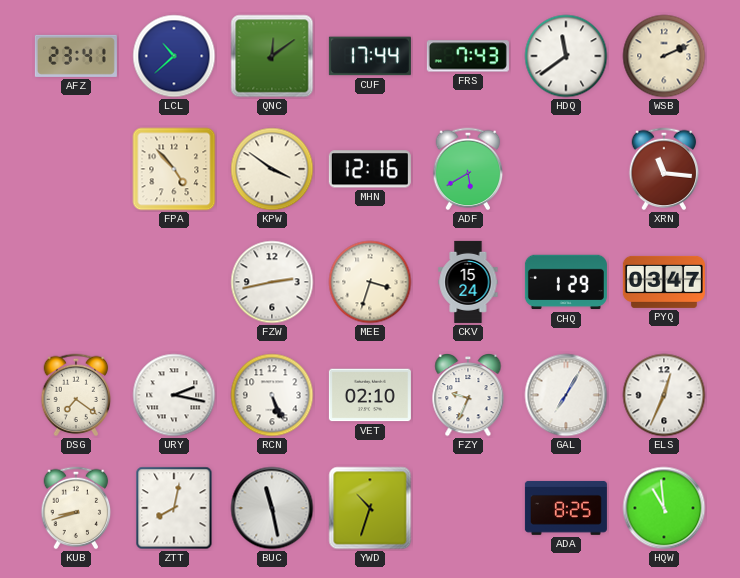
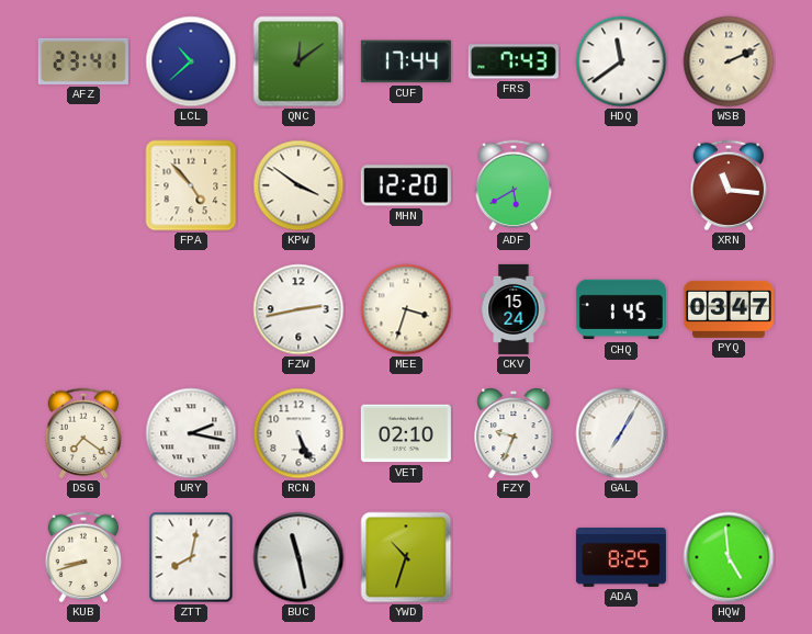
MHN: 12:16 -> 12:20
CHQ: 1:29 -> 1:45
ELS: 12:34 -> none
HQW: 10:59 -> 4:59
